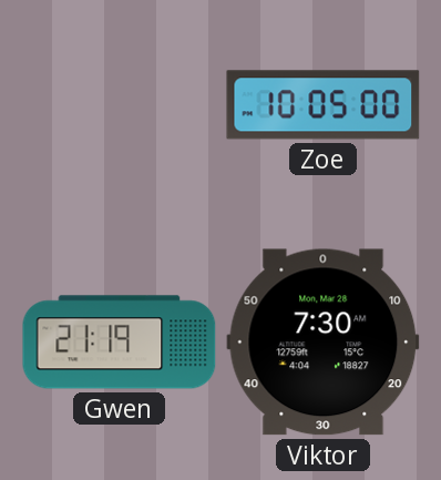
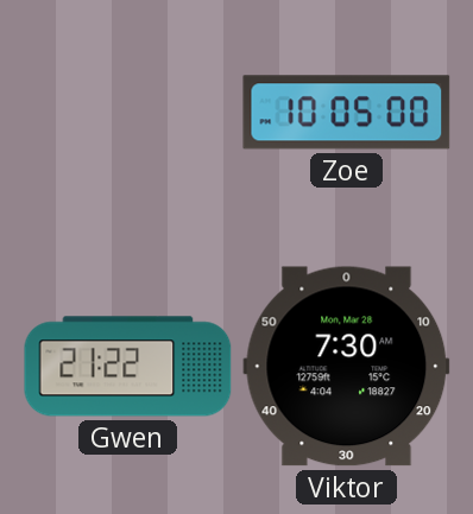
Gwen: 21:19 -> 21:22
